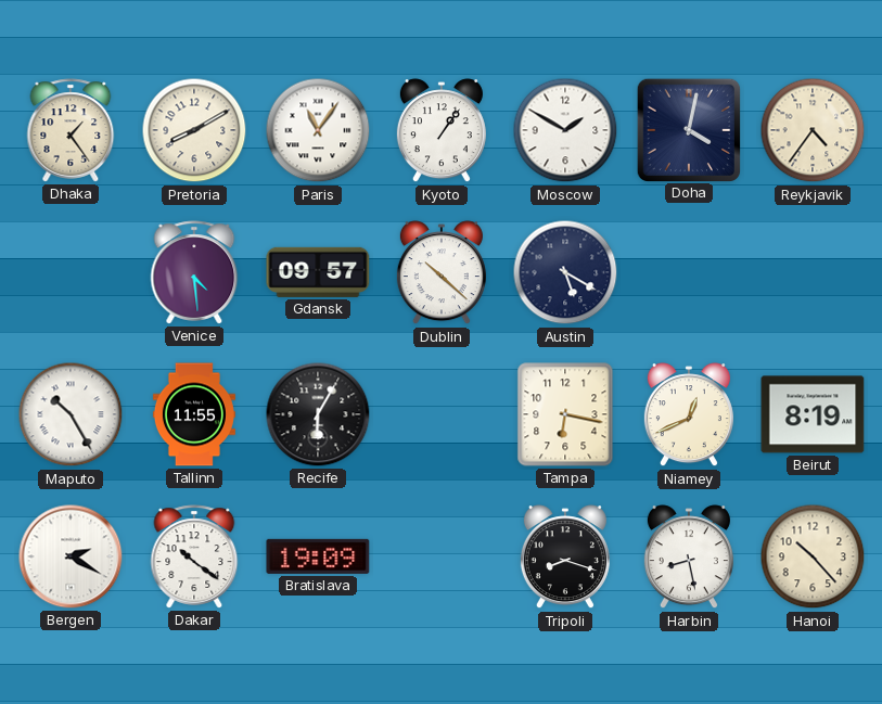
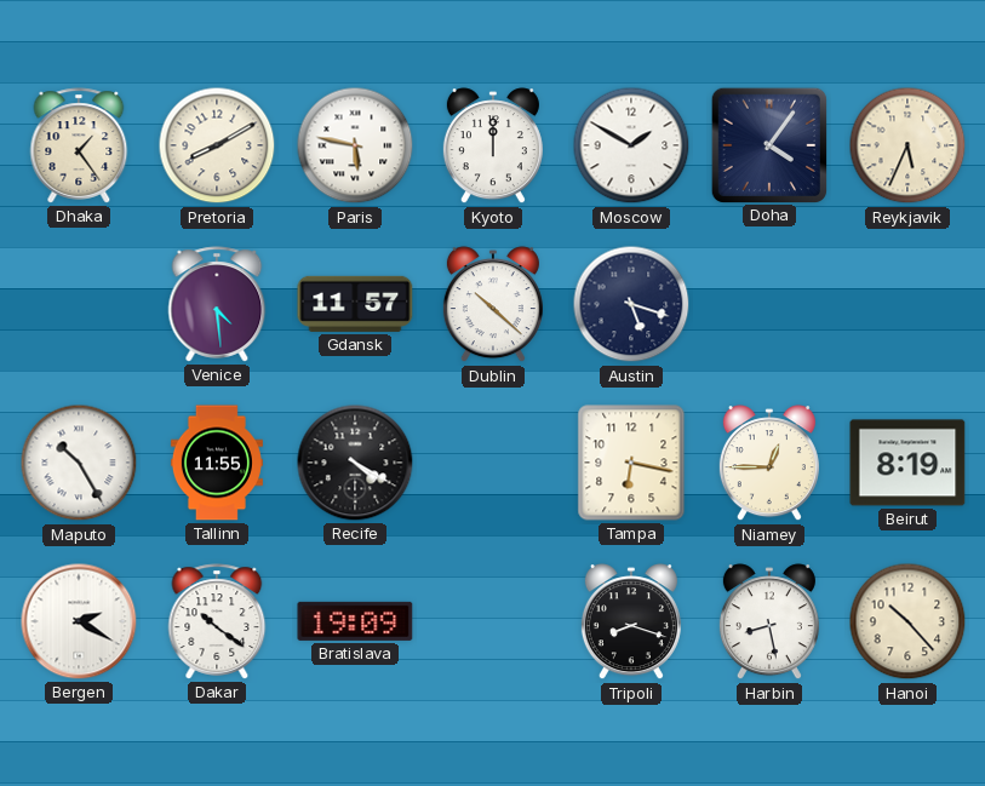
Paris: 11:06 -> 5:47
Kyoto: 1:06 -> 12:00
Doha: 4:02 -> 4:06
Reykjavik: 4:36 -> 5:34
Gdansk: 09:57 -> 11:57
Austin: 5:20 -> 5:18
Recife: 6:05 -> 4:20
Niamey: 12:41 -> 12:45
